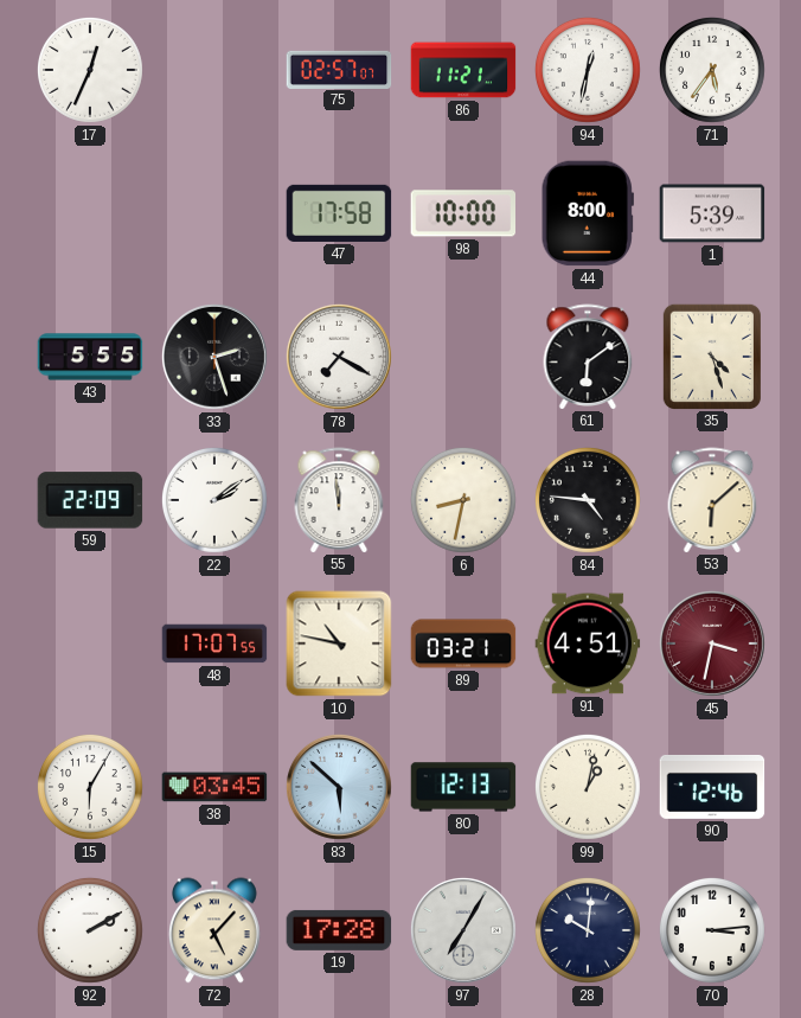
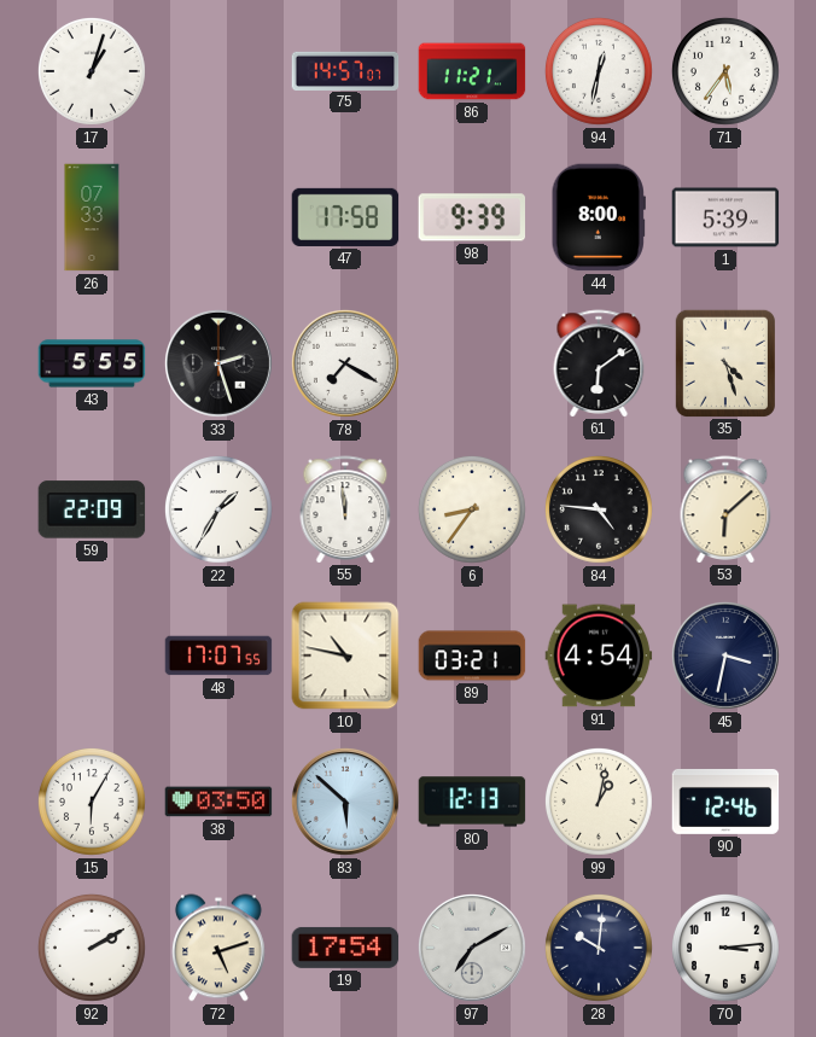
17: 12:34 -> 1:03
75: 02:57 -> 14:57
26: none -> 07:33
98: 10:00 -> 9:39
22: 2:09 -> 1:35
6: 8:32 -> 8:36
91: 4:51 -> 4:54
45 dial: burgundy -> navy
38: 03:45 -> 03:50
72: 5:07 -> 5:12
19: 17:28 -> 17:54
97: 7:05 -> 7:10
